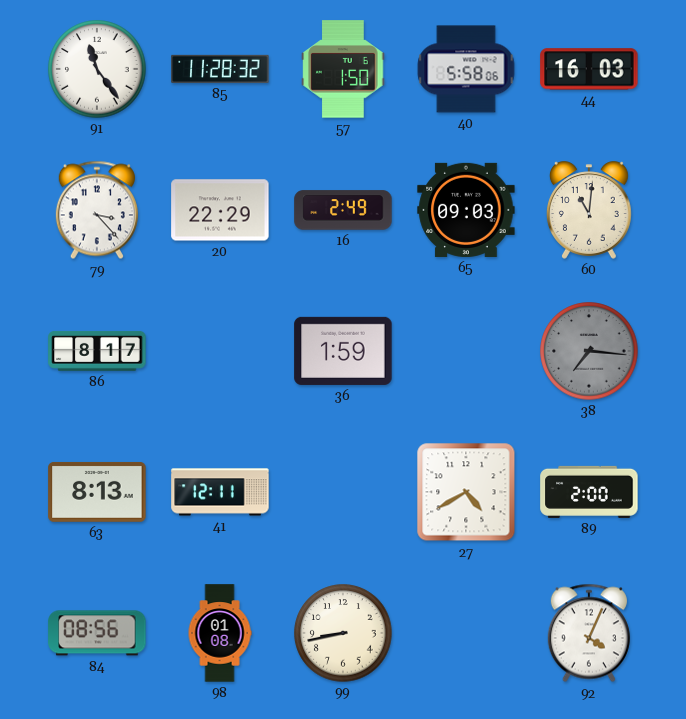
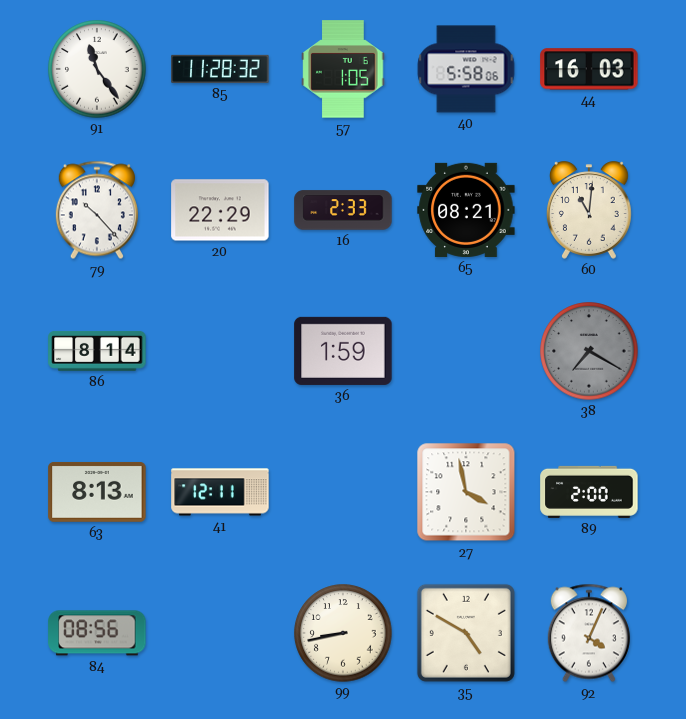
57: 1:50 -> 1:05
79: 3:23 -> 10:23
16: 2:49 -> 2:33
65: 09:03 -> 08:21
86: 8:17 -> 8:14
38: 7:16 -> 7:20
27: 4:40 -> 3:58
98: 01:08 -> none
35: none -> 4:50
